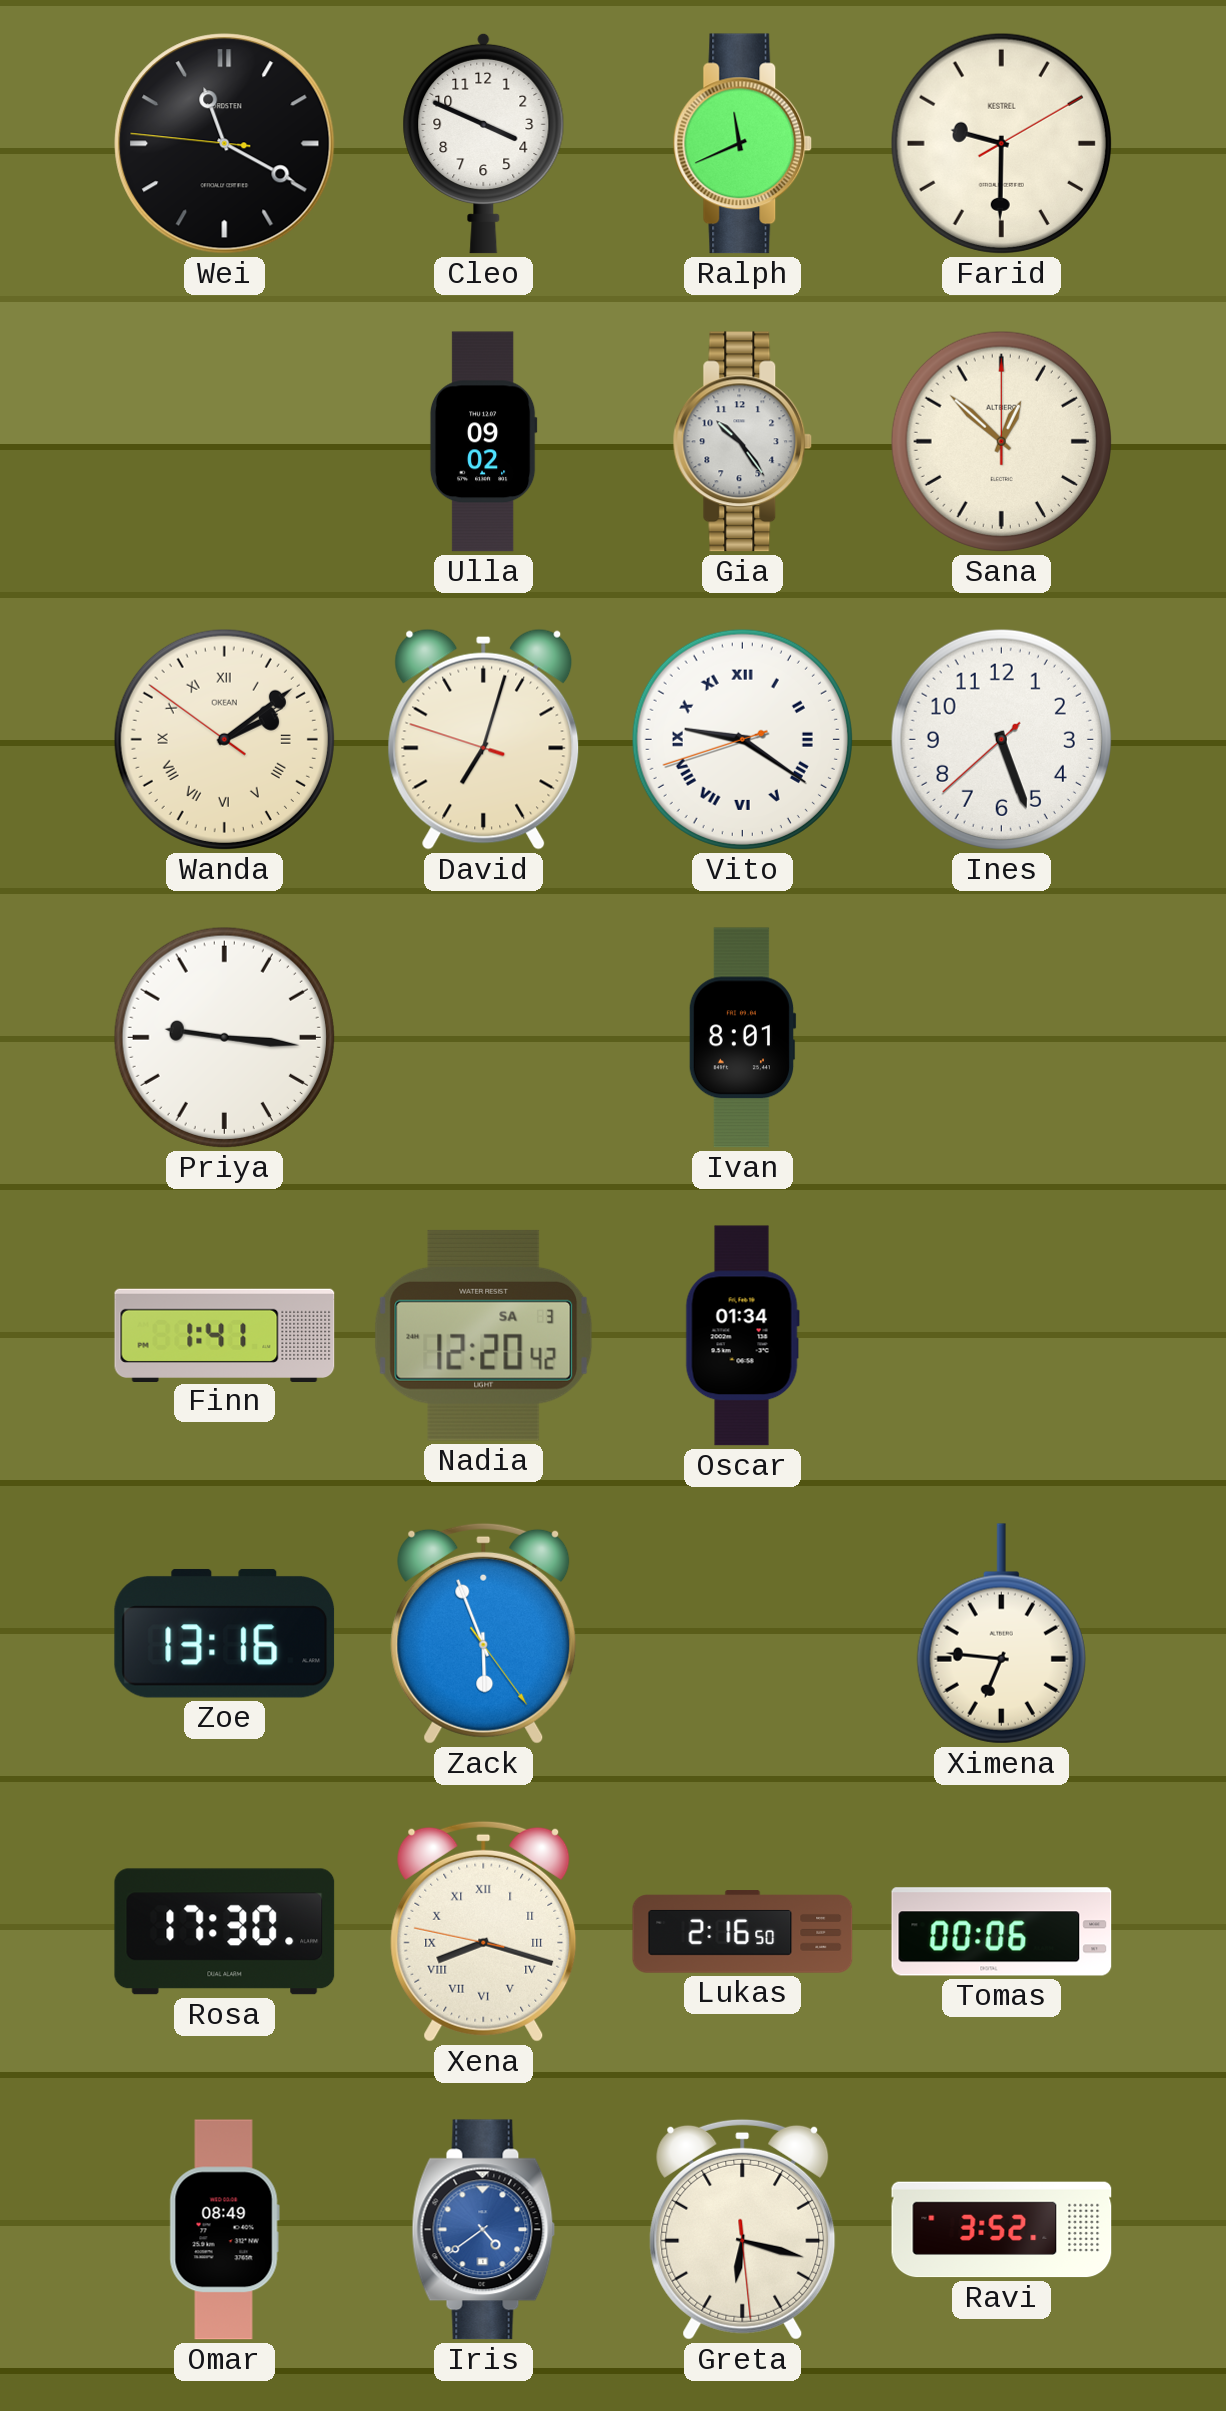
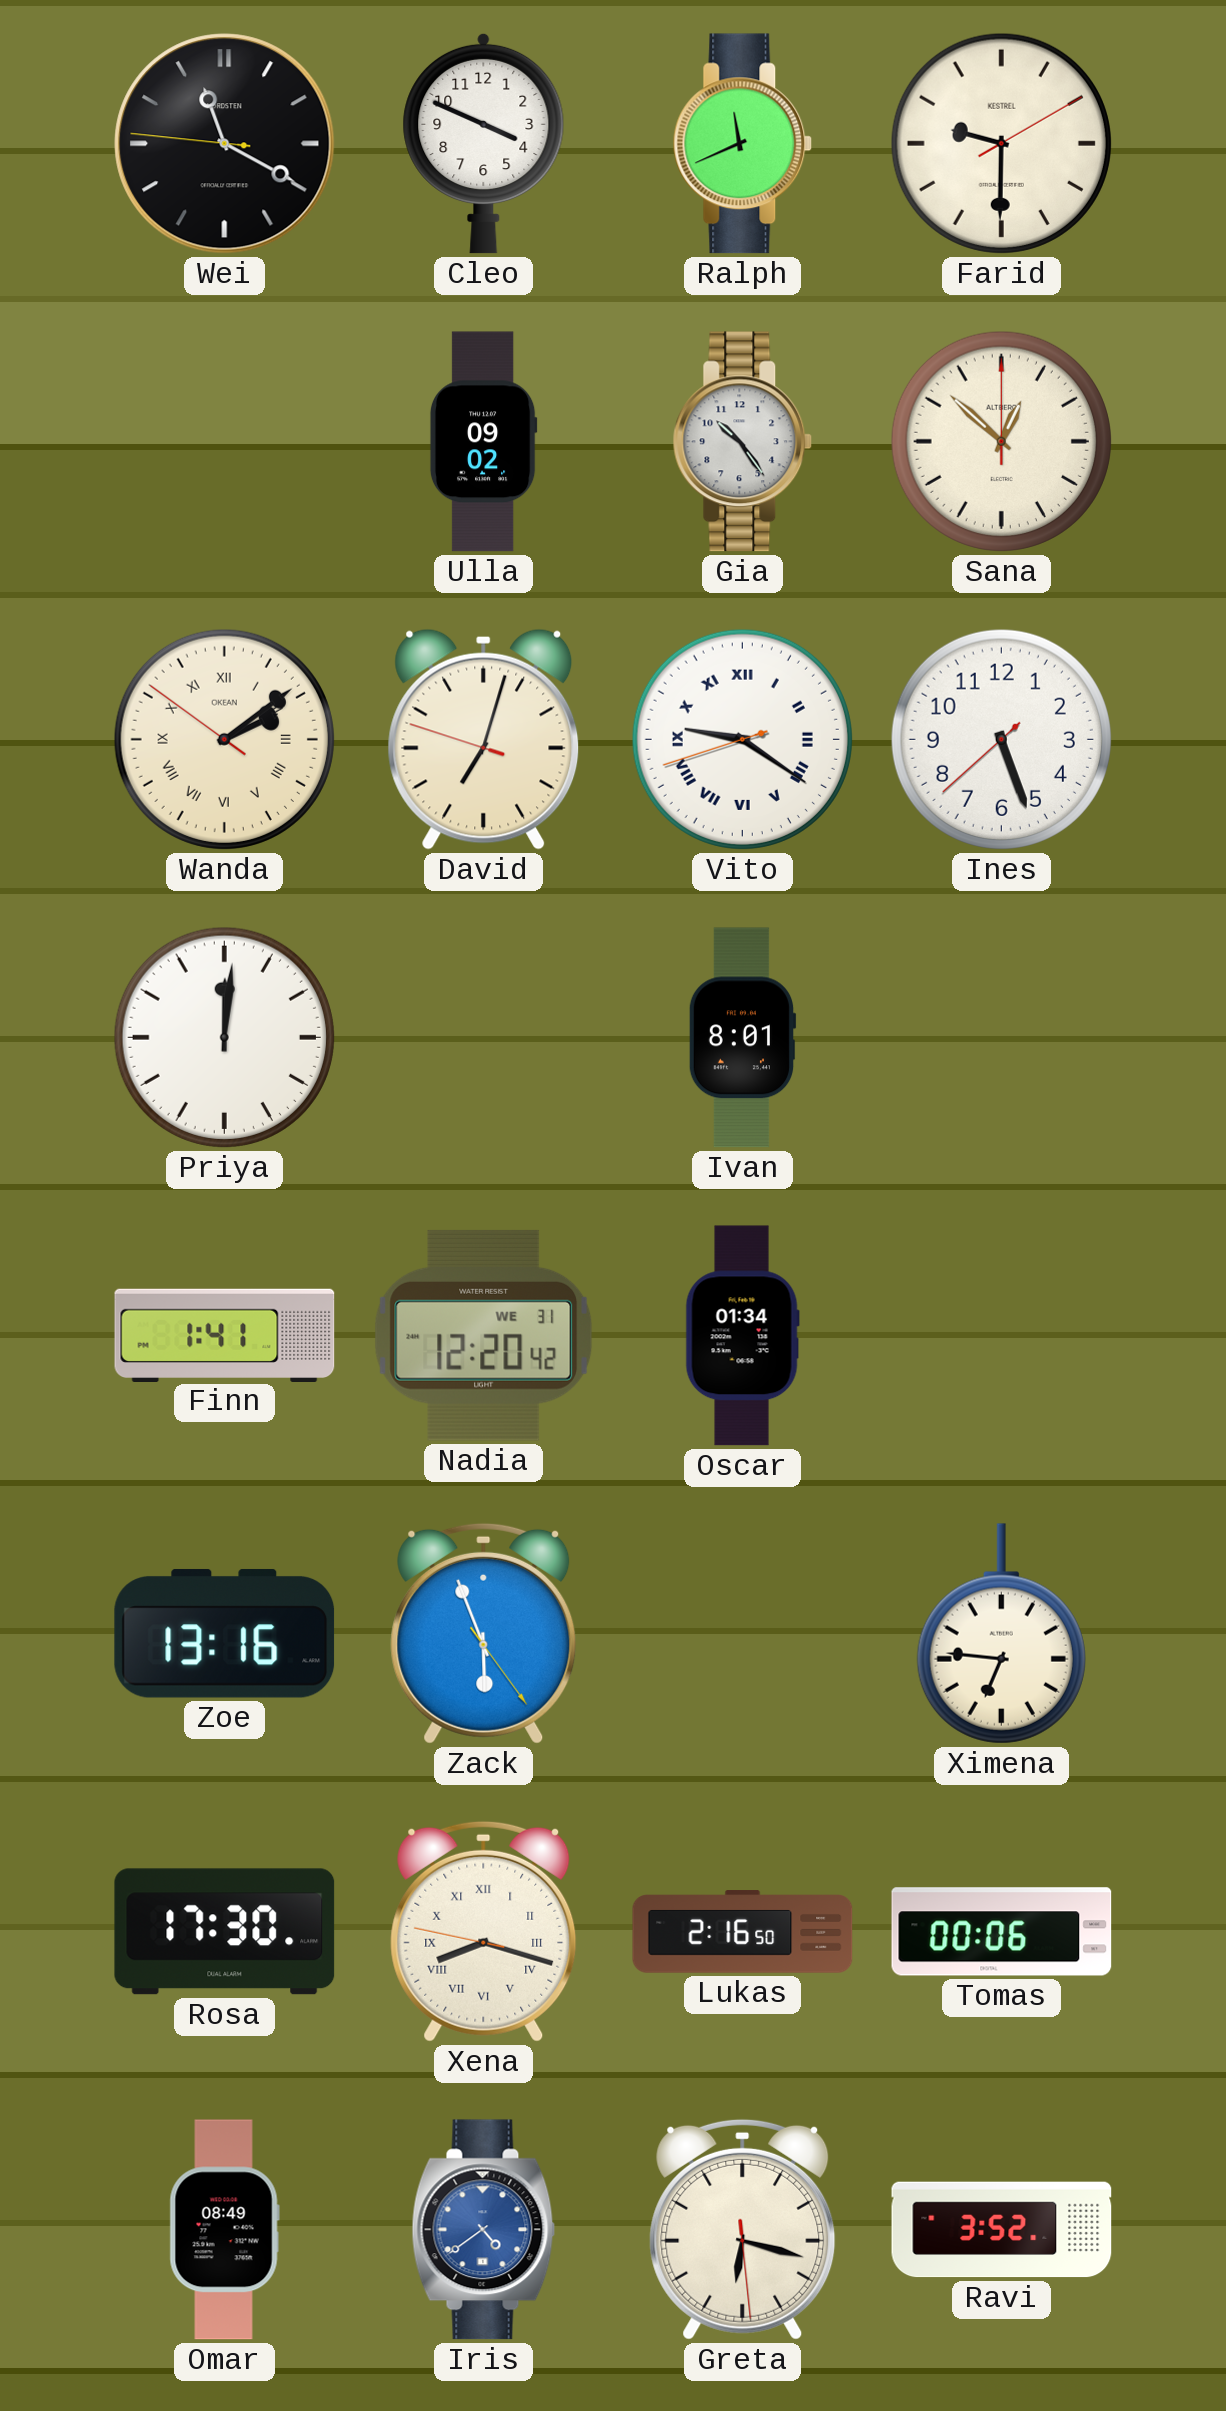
Priya: 9:16 -> 12:01
Nadia date: SA 3 -> WE 31
